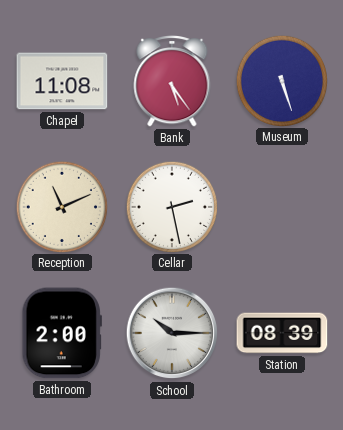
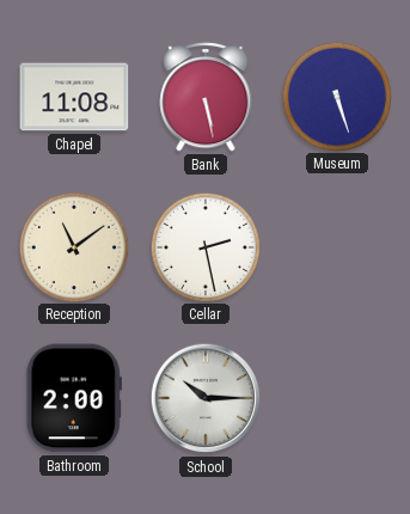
Bank: 5:24 -> 5:28
Reception: 11:11 -> 11:09
Station: 08:39 -> none
